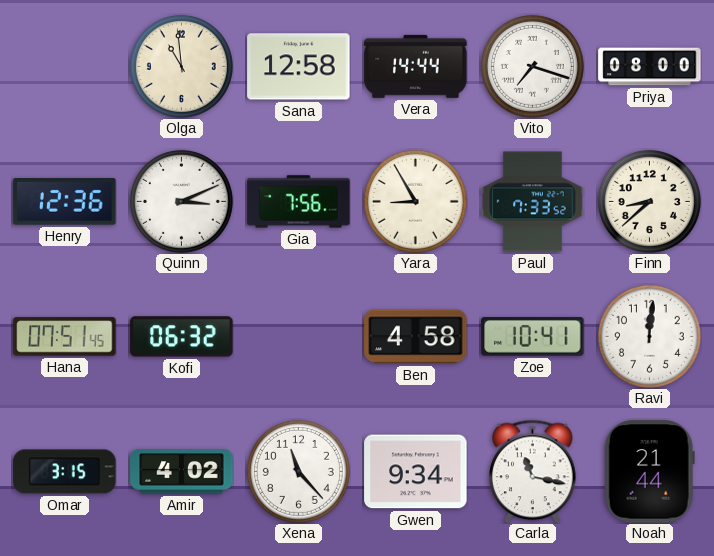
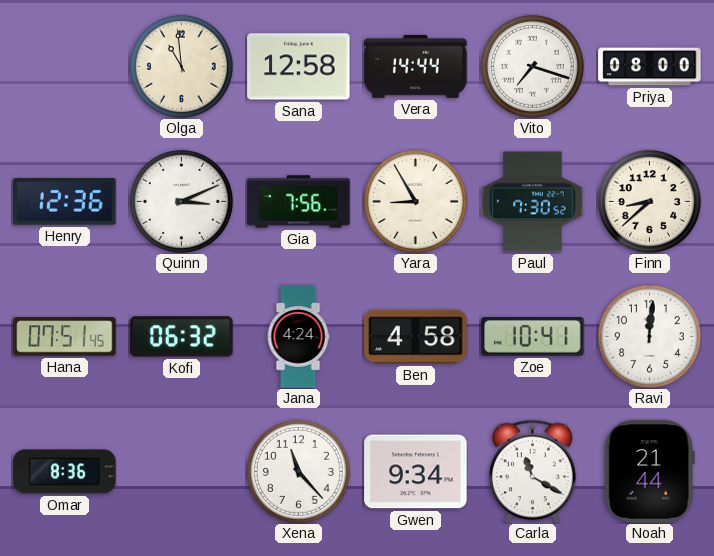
Paul: 7:33 -> 7:30
Jana: none -> 4:24
Omar: 3:15 -> 8:36
Amir: 4:02 -> none
Carla: 11:17 -> 11:20
